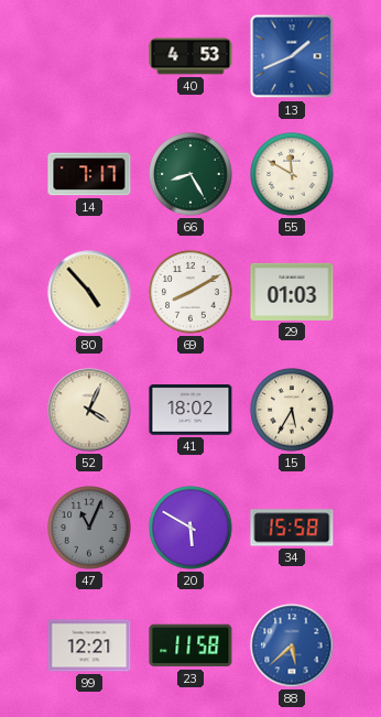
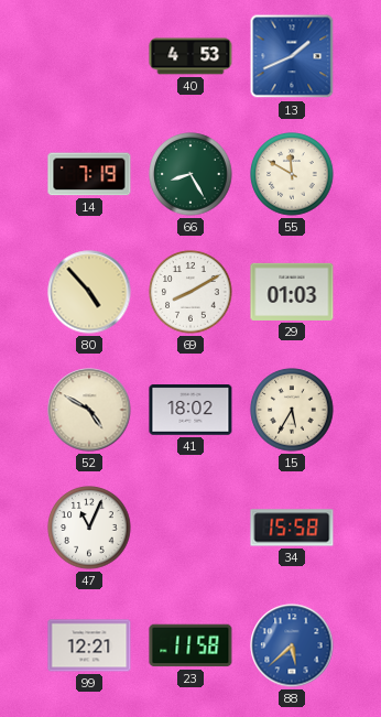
14: 7:17 -> 7:19
52: 4:04 -> 4:50
47 dial: grey -> white
20: 5:50 -> none
